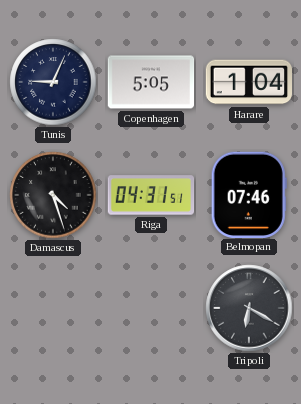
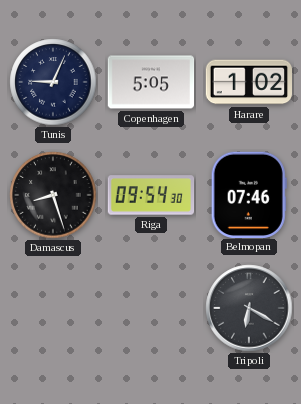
Harare: 1:04 -> 1:02
Damascus: 4:27 -> 8:27
Riga: 04:31 -> 09:54
